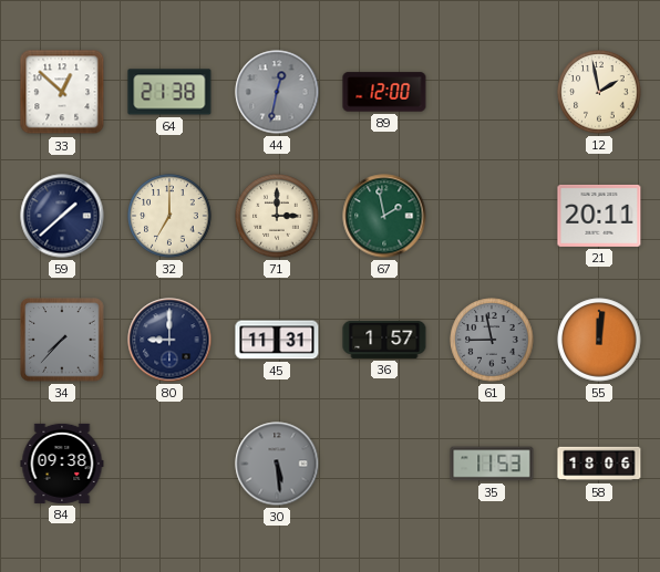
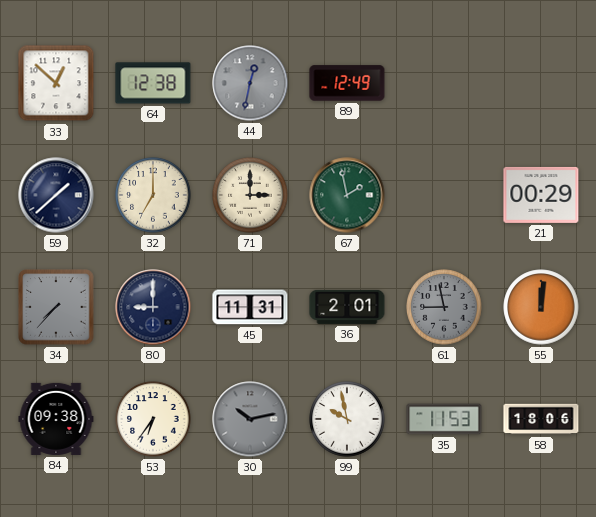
64: 21:38 -> 12:38
89: 12:00 -> 12:49
12: 1:58 -> none
21: 20:11 -> 00:29
36: 1:57 -> 2:01
53: none -> 6:36
30: 5:29 -> 10:13
99: none -> 9:58
